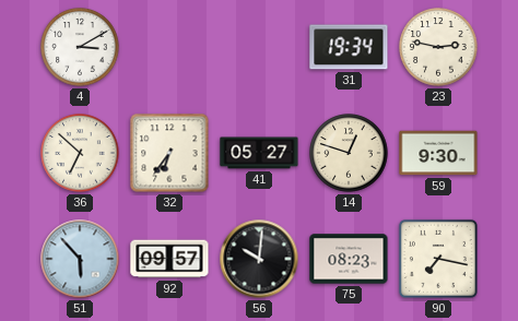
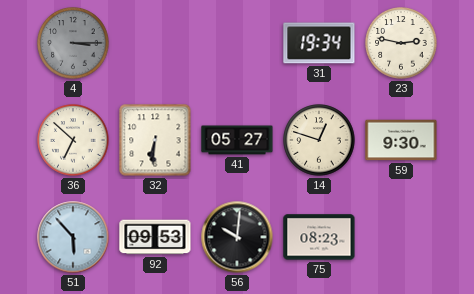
4: 3:10 -> 3:15
4 dial: white -> grey
32: 6:36 -> 6:31
92: 09:57 -> 09:53
90: 7:17 -> none
